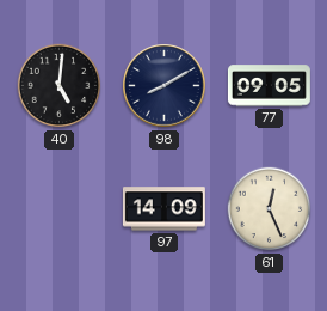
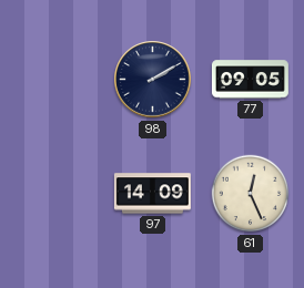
40: 5:01 -> none
98: 8:10 -> 2:10
